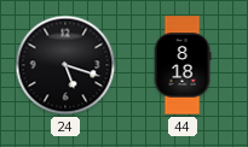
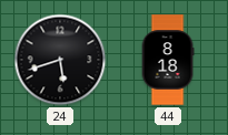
24: 5:18 -> 5:42
